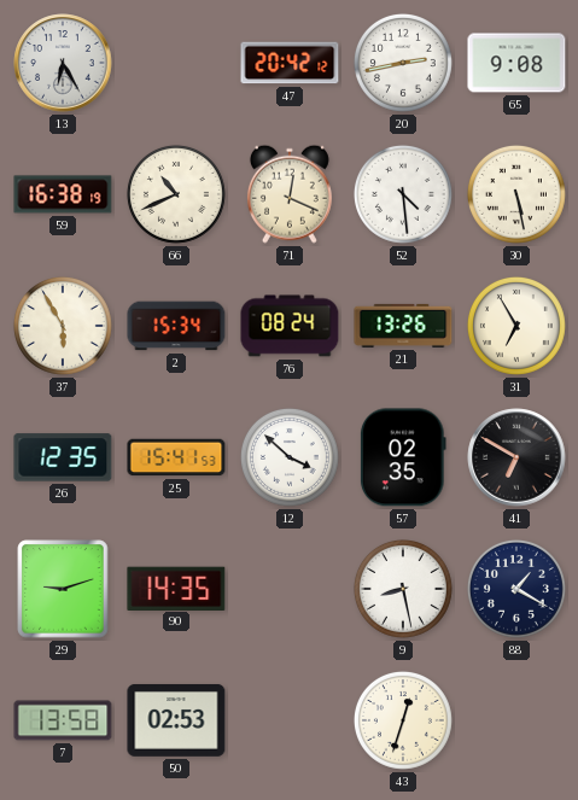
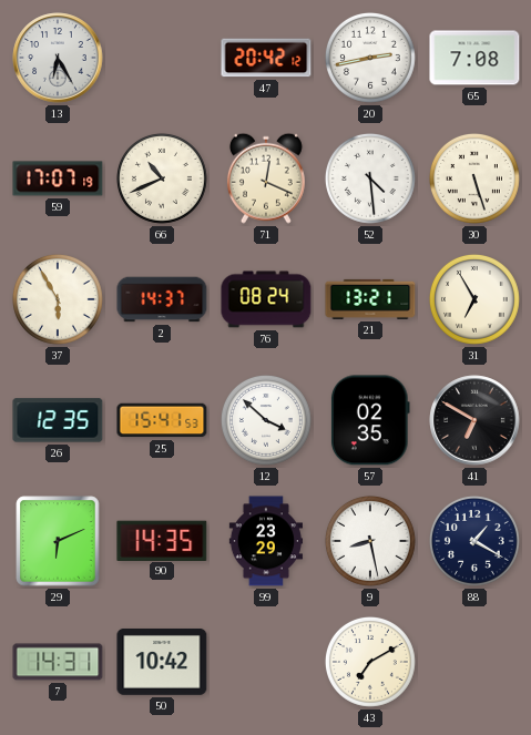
65: 9:08 -> 7:08
59: 16:38 -> 17:07
30: 5:28 -> 5:27
2: 15:34 -> 14:37
21: 13:26 -> 13:21
29: 9:12 -> 6:11
99: none -> 23:29
7: 13:58 -> 14:31
50: 02:53 -> 10:42
43: 12:33 -> 7:10
